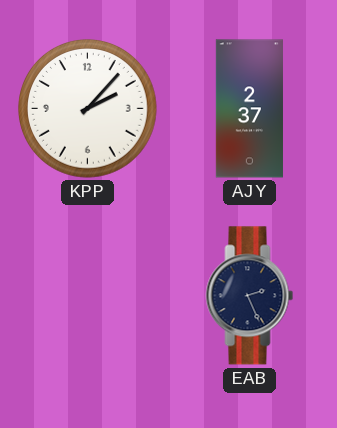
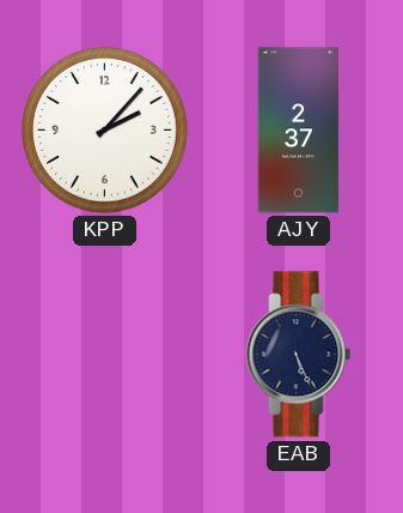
EAB: 2:26 -> 5:26
